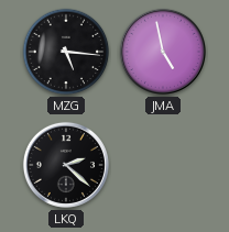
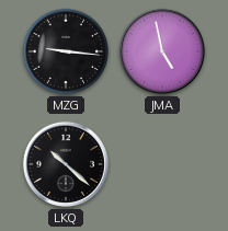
MZG: 5:16 -> 9:16
LKQ: 2:22 -> 10:22
